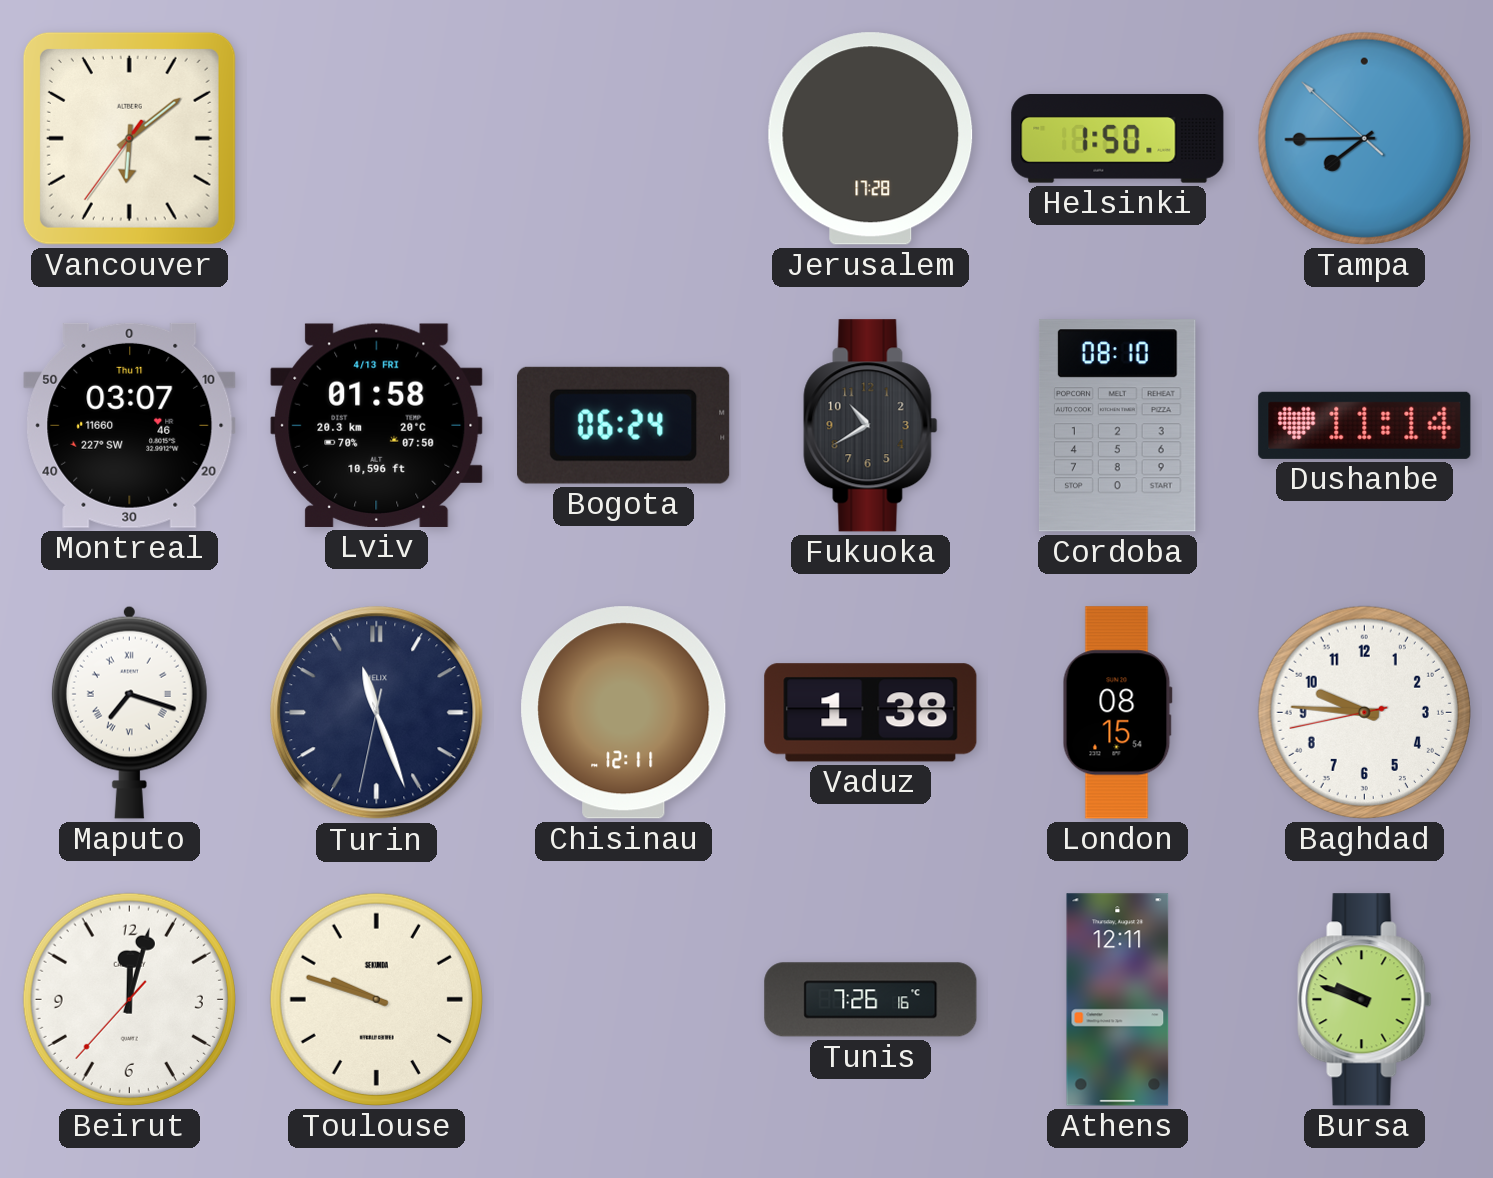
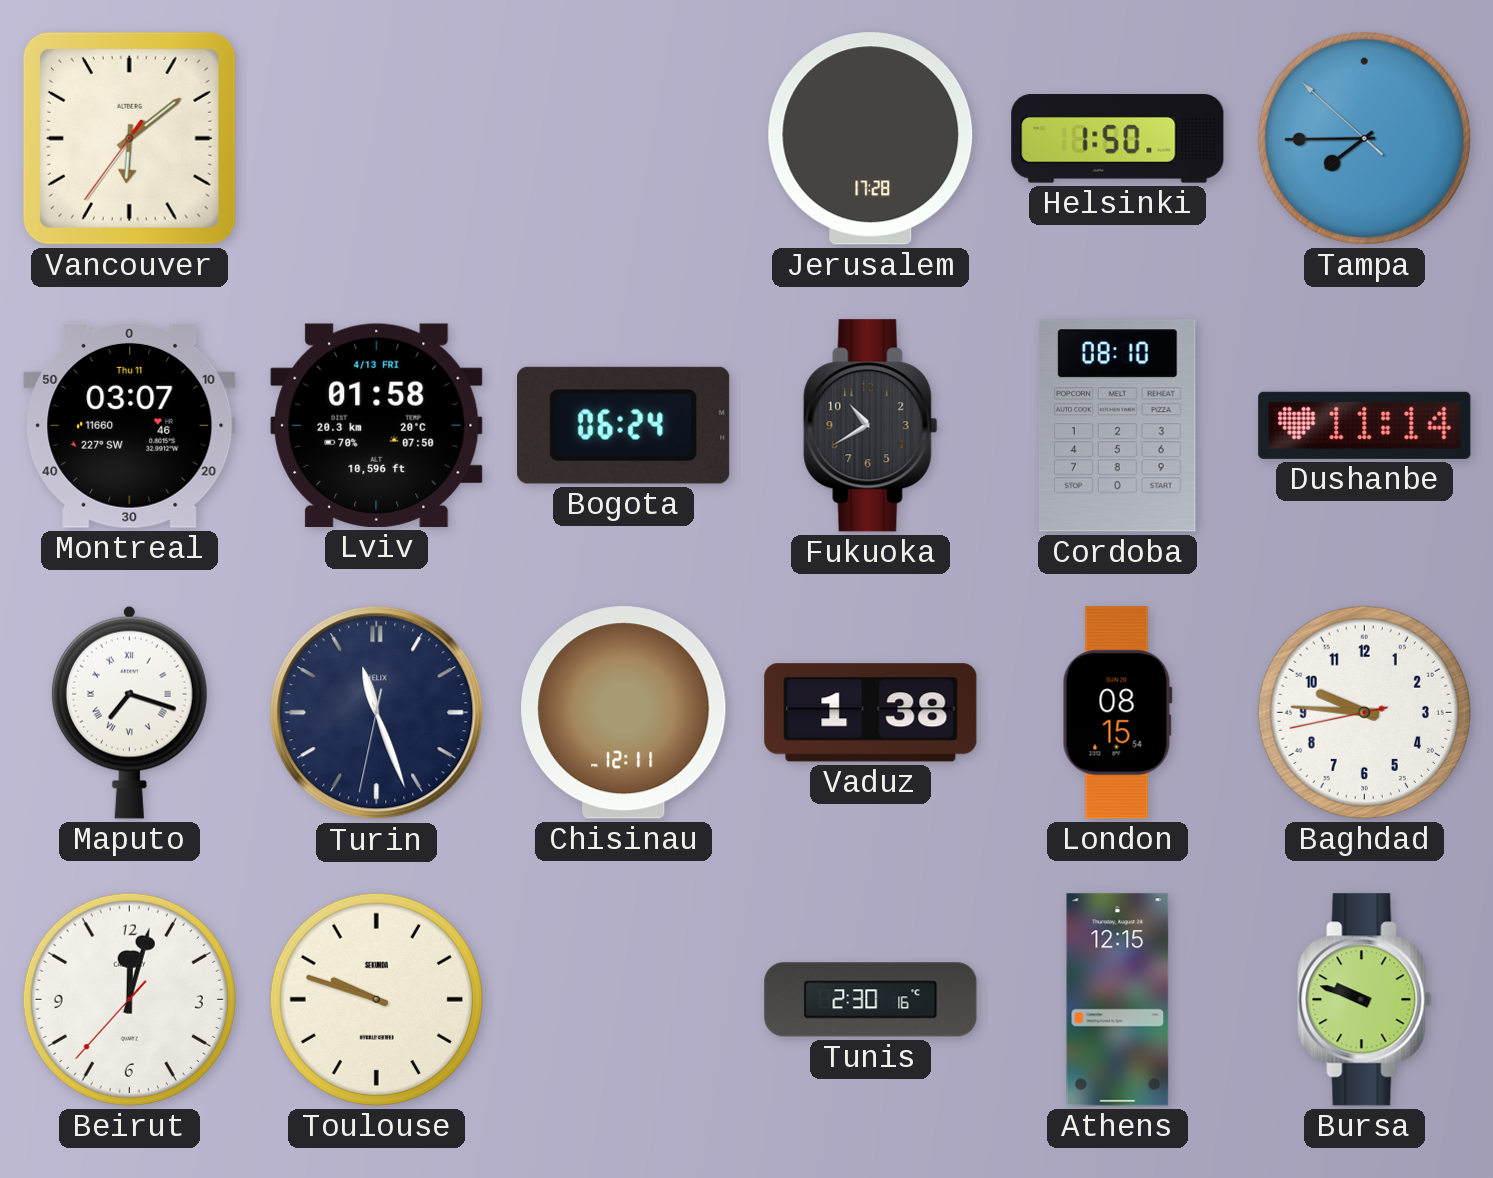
Tunis: 7:26 -> 2:30
Athens: 12:11 -> 12:15
